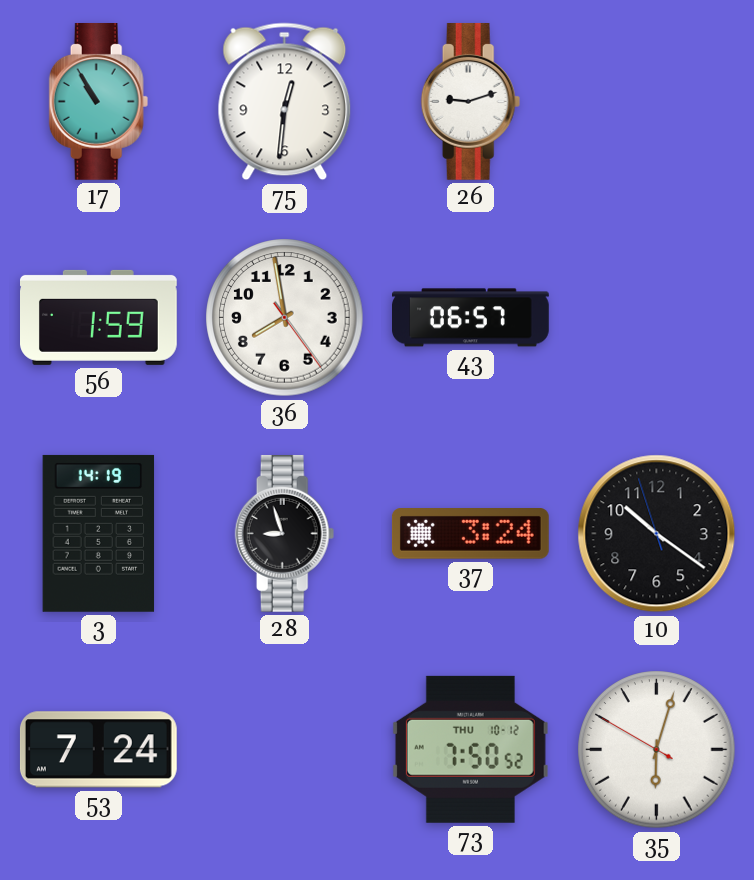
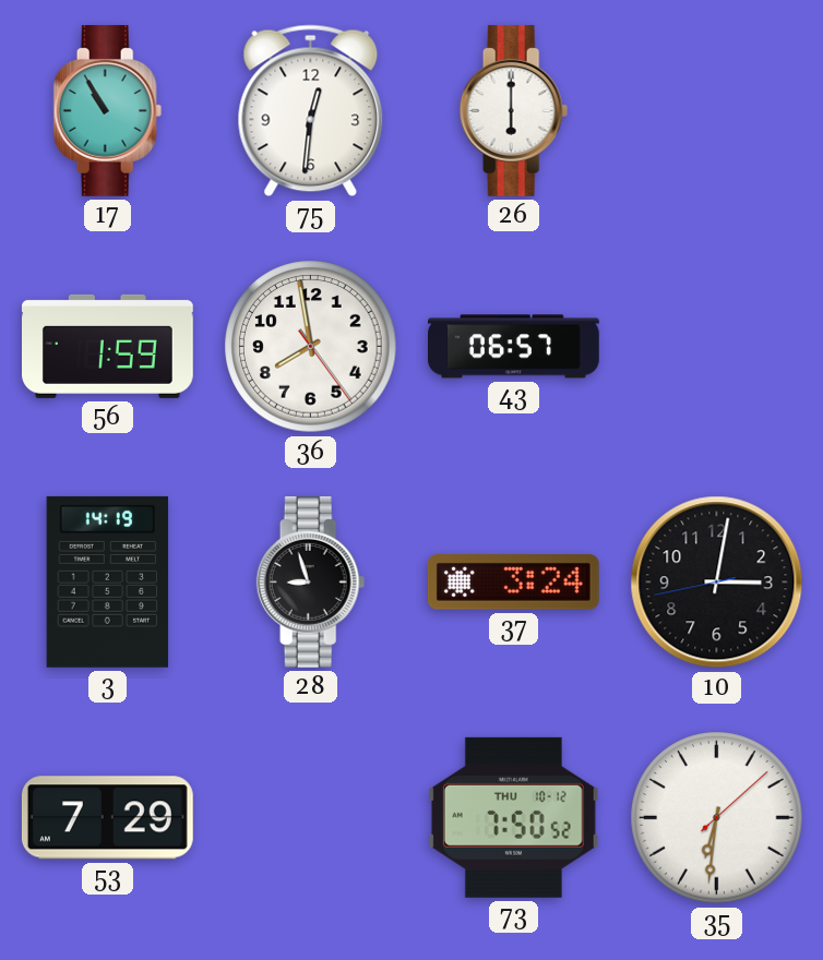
26: 9:12 -> 6:00
10: 10:20 -> 3:01
53: 7:24 -> 7:29
35: 6:02 -> 6:31
